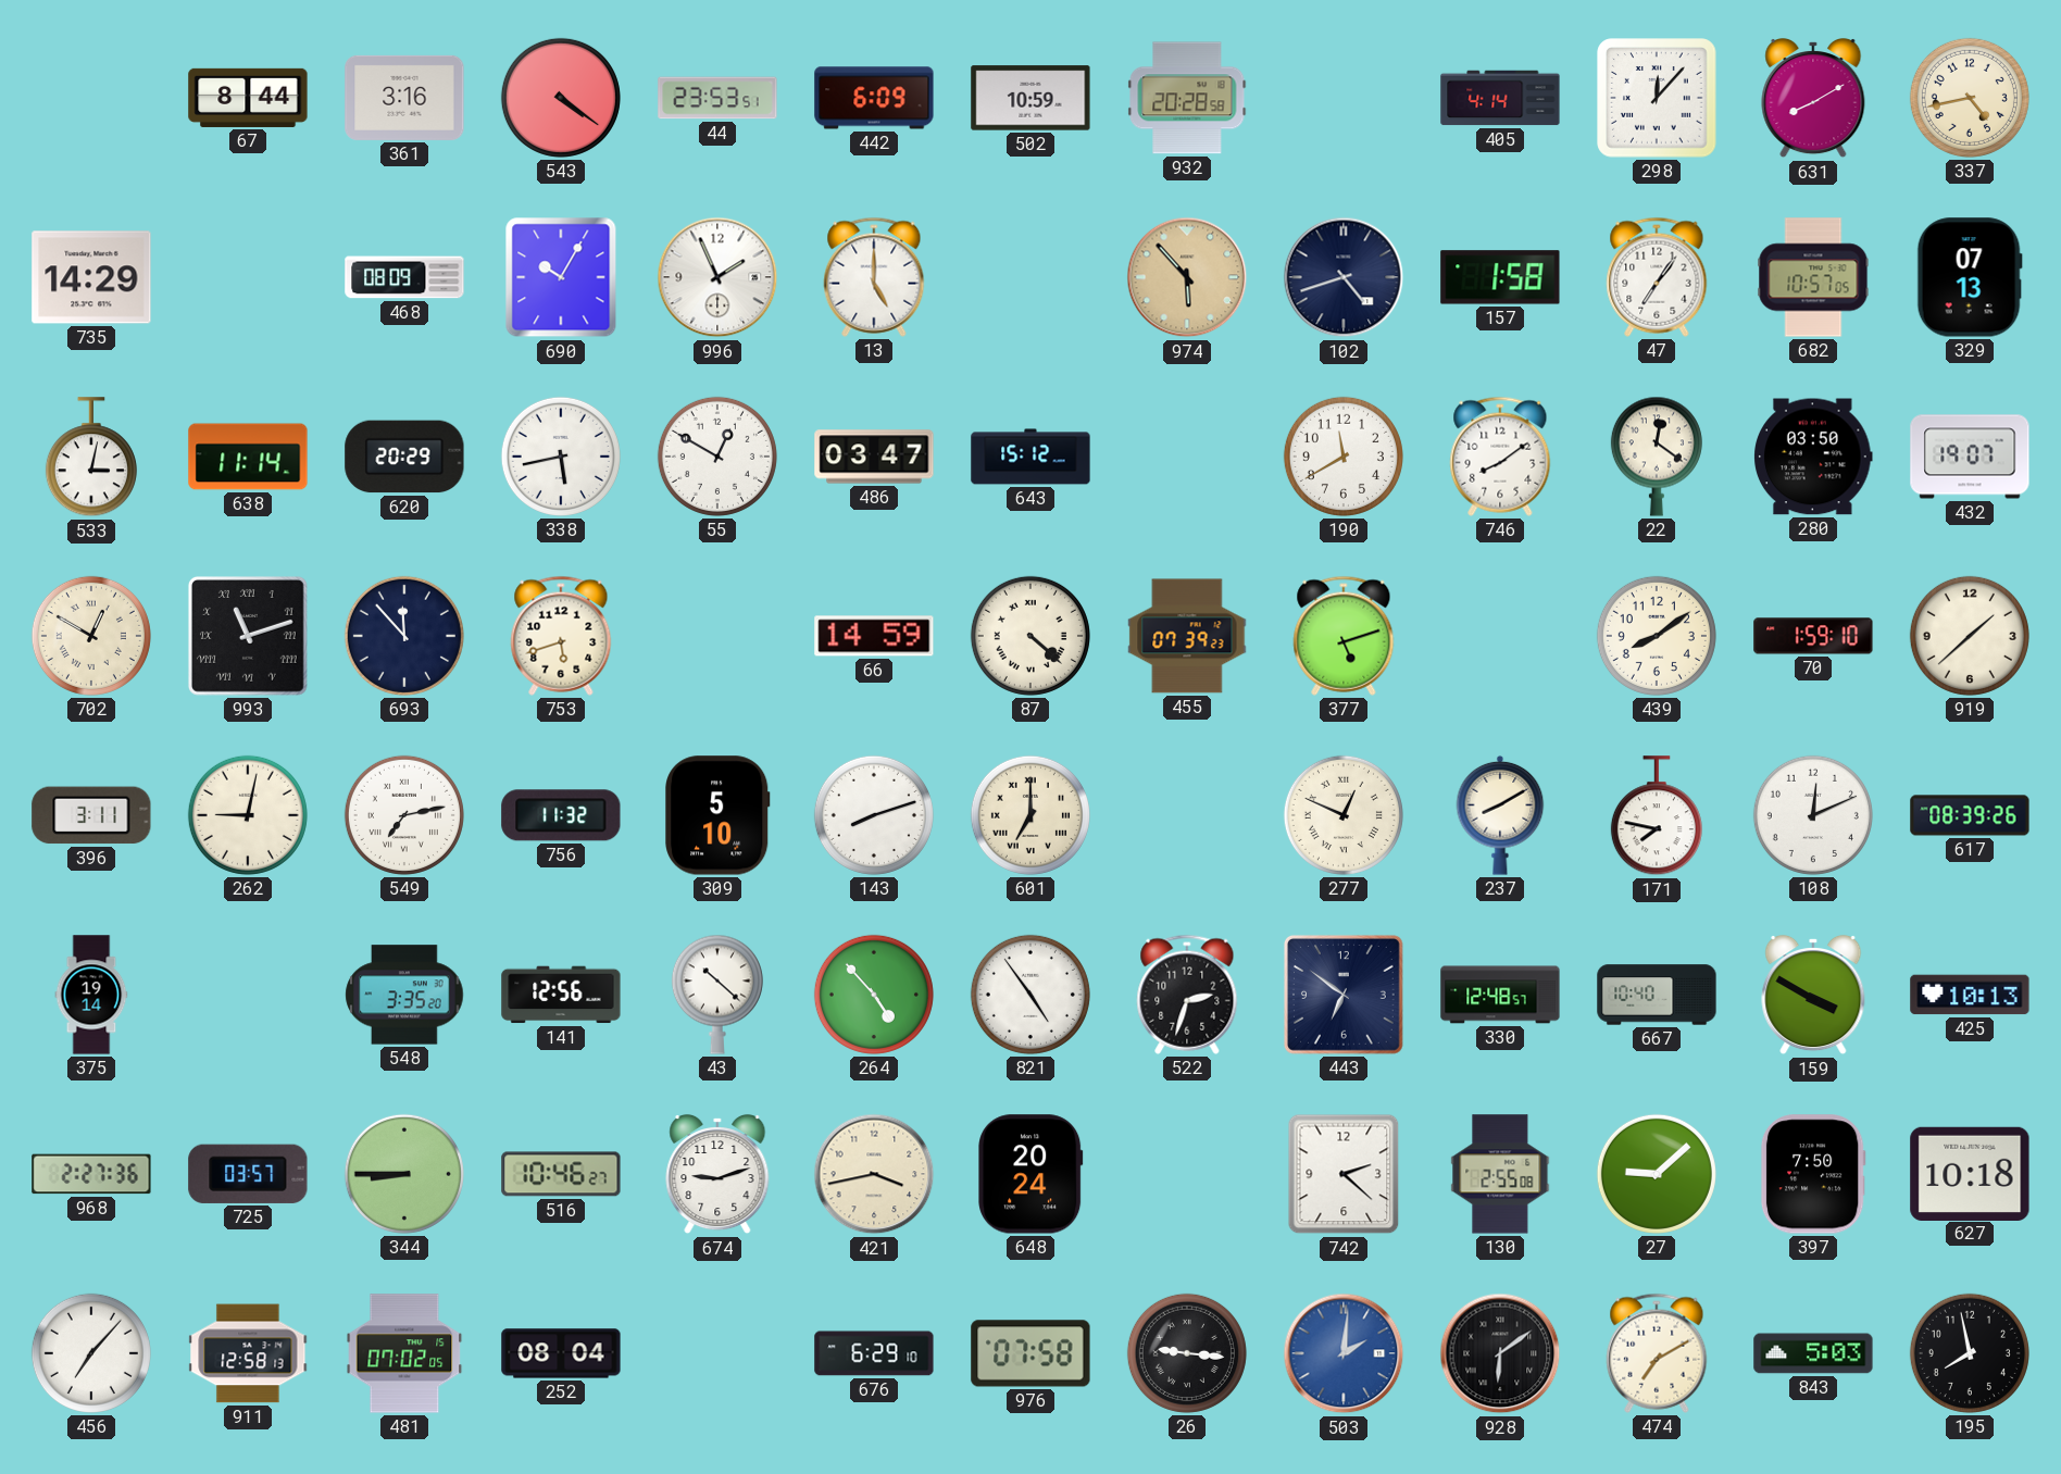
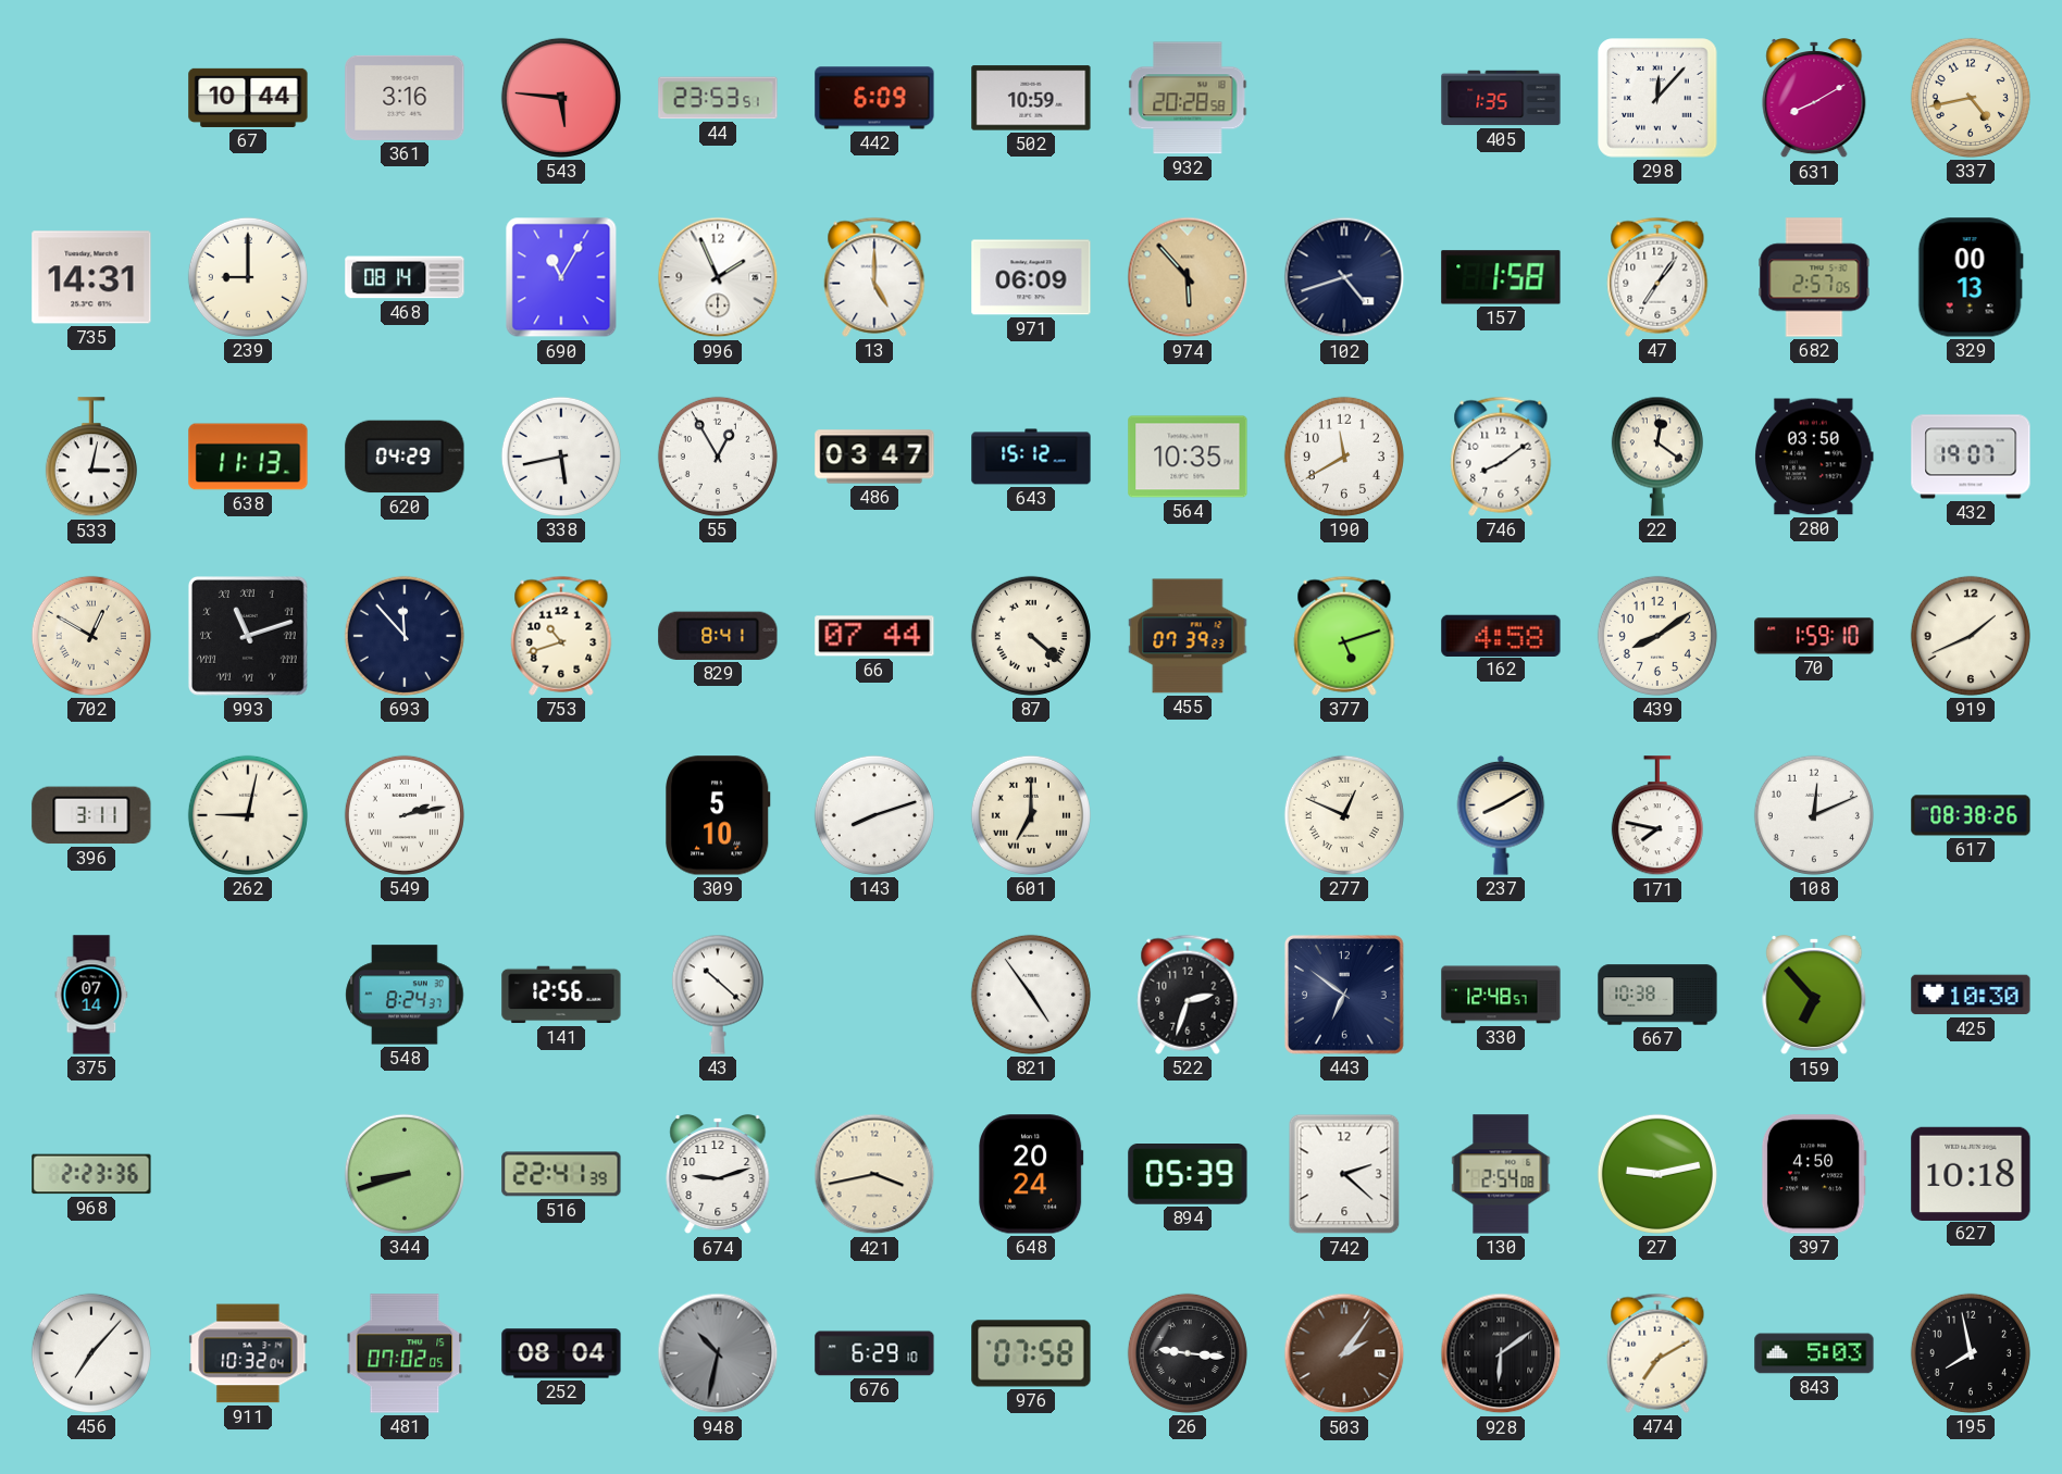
67: 8:44 -> 10:44
543: 4:21 -> 5:46
405: 4:14 -> 1:35
735: 14:29 -> 14:31
239: none -> 9:00
468: 08:09 -> 08:14
690: 10:05 -> 11:05
971: none -> 06:09
682: 10:57 -> 2:57
329: 07:13 -> 00:13
638: 11:14 -> 11:13
620: 20:29 -> 04:29
55: 12:50 -> 12:55
564: none -> 10:35
753: 5:42 -> 10:42
829: none -> 8:41
66: 14:59 -> 07:44
162: none -> 4:58
919: 1:38 -> 1:41
549: 7:13 -> 2:13
756: 11:32 -> none
617: 08:39 -> 08:38
375: 19:14 -> 07:14
548: 3:35 -> 8:24
264: 4:53 -> none
667: 10:40 -> 10:38
159: 3:50 -> 6:53
425: 10:13 -> 10:30
968: 2:27 -> 2:23
725: 03:57 -> none
344: 8:45 -> 8:42
516: 10:46 -> 22:41
894: none -> 05:39
130: 2:55 -> 2:54
27: 9:08 -> 9:13
397: 7:50 -> 4:50
911: 12:58 -> 10:32
948: none -> 10:32
503: 2:01 -> 2:06
503 dial: blue -> brown
